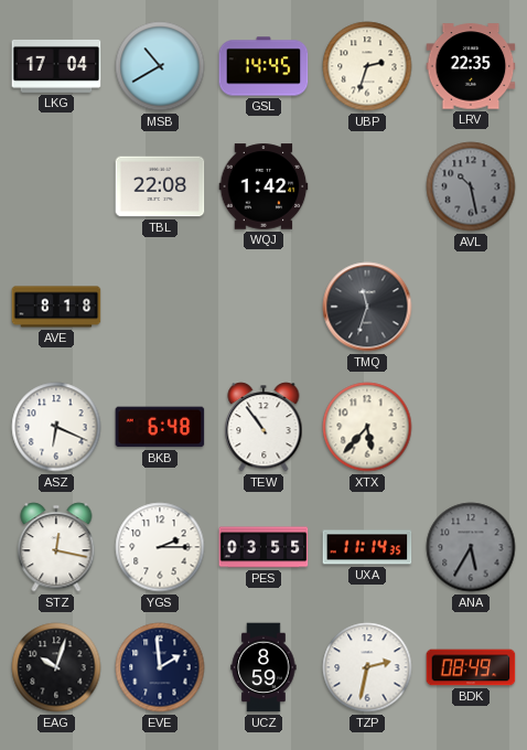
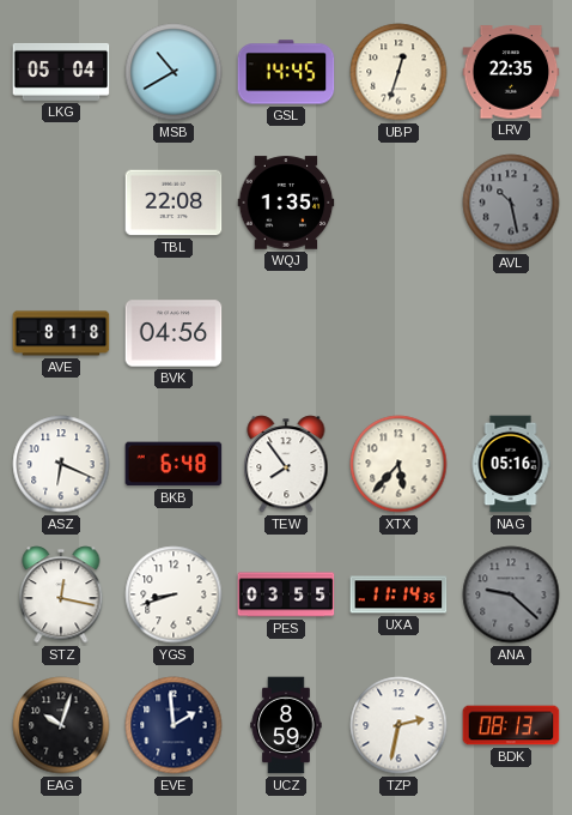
LKG: 17:04 -> 05:04
UBP: 2:33 -> 12:33
WQJ: 1:42 -> 1:35
BVK: none -> 04:56
TMQ: 11:33 -> none
TEW: 10:54 -> 7:54
NAG: none -> 05:16
YGS: 2:15 -> 8:42
ANA: 5:35 -> 9:22
BDK: 08:49 -> 08:13
